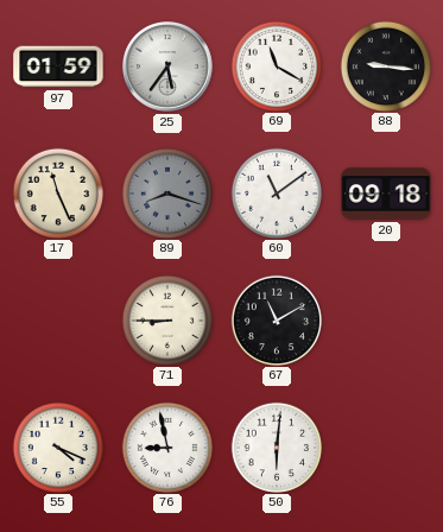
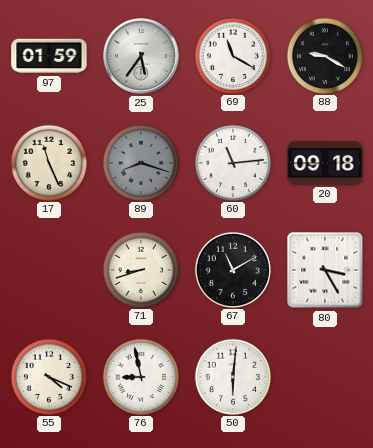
88: 9:16 -> 9:20
60: 11:09 -> 11:14
71: 8:45 -> 8:42
80: none -> 3:25
